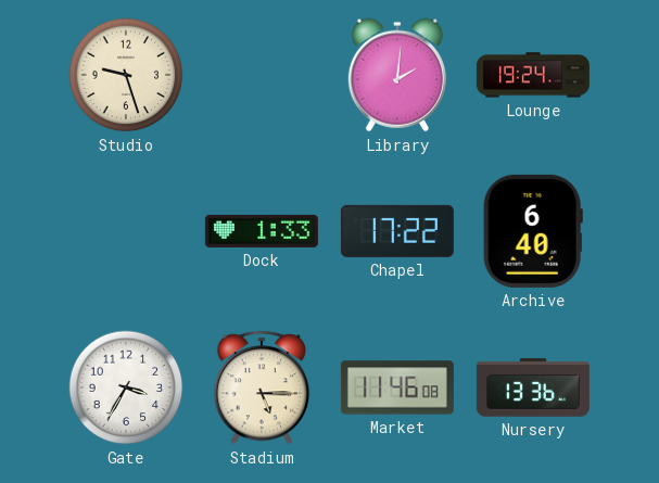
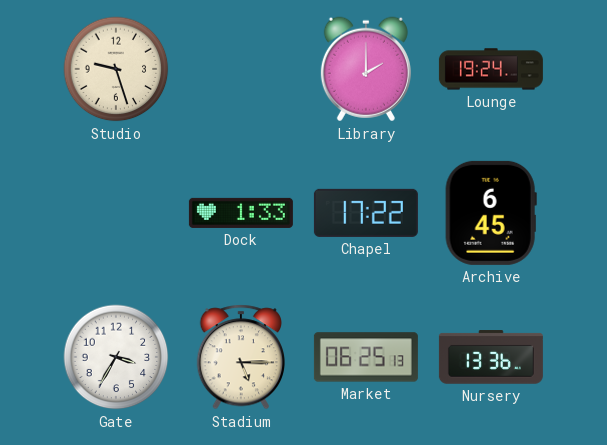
Library: 2:01 -> 2:00
Archive: 6:40 -> 6:45
Market: 11:46 -> 06:25
